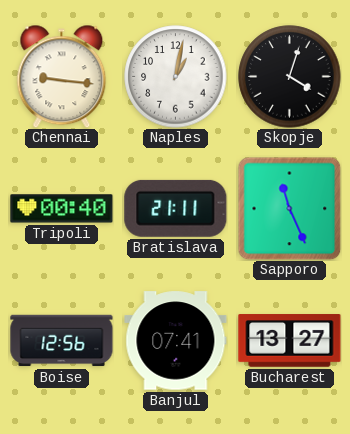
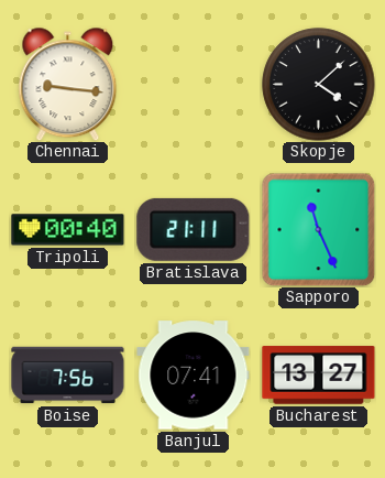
Naples: 1:02 -> none
Skopje: 4:03 -> 4:08
Boise: 12:56 -> 7:56
